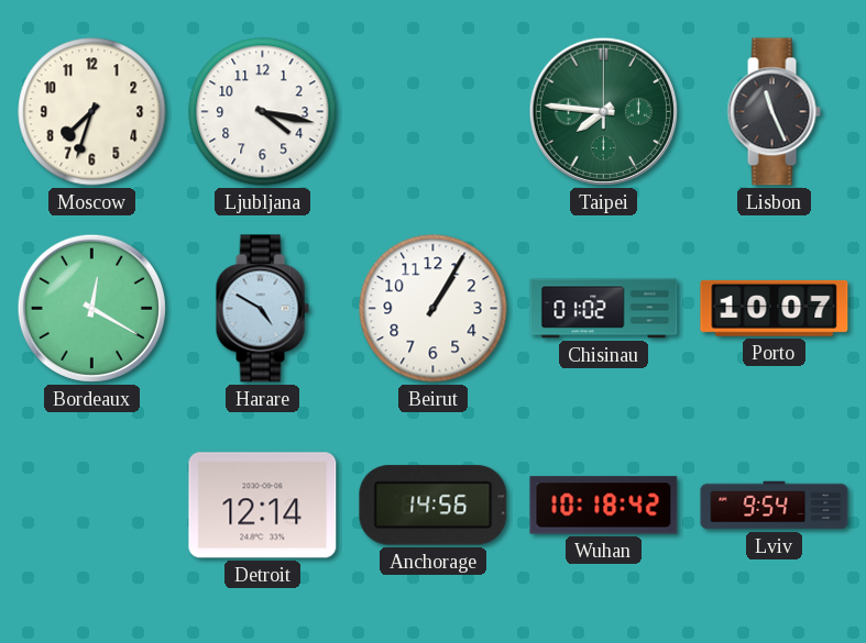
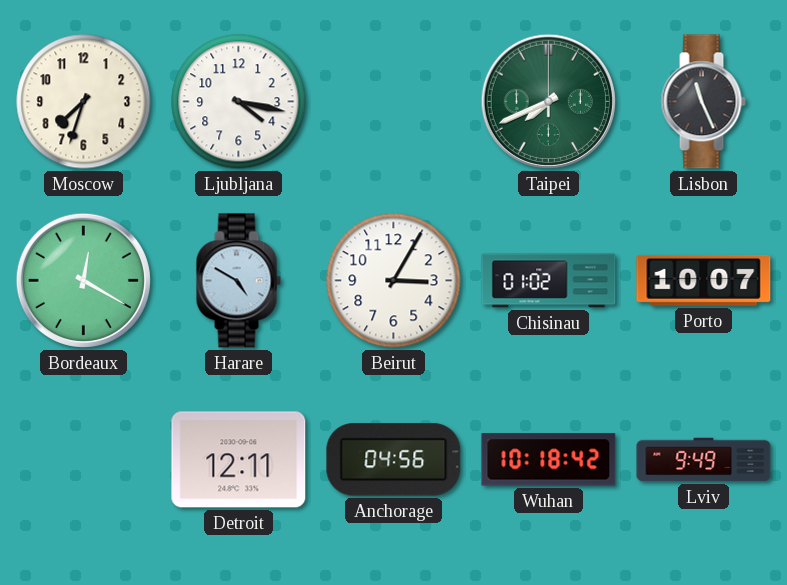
Taipei: 7:46 -> 7:41
Beirut: 1:05 -> 3:05
Detroit: 12:14 -> 12:11
Anchorage: 14:56 -> 04:56
Lviv: 9:54 -> 9:49
